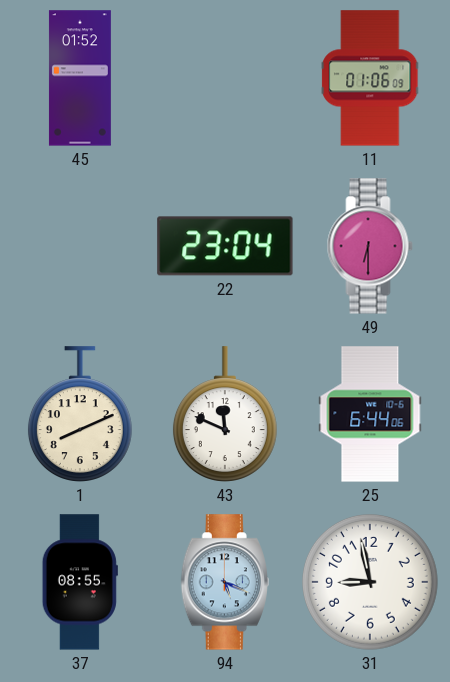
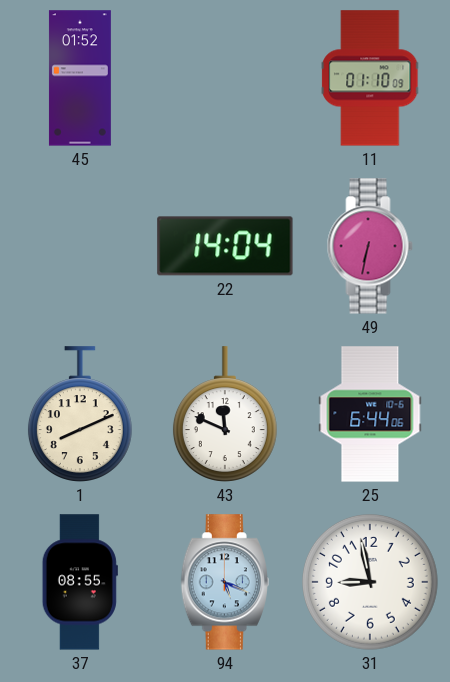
11: 01:06 -> 01:10
22: 23:04 -> 14:04
49: 6:30 -> 6:32
